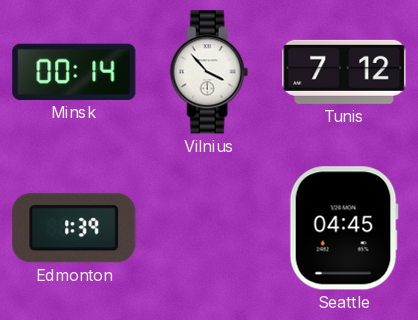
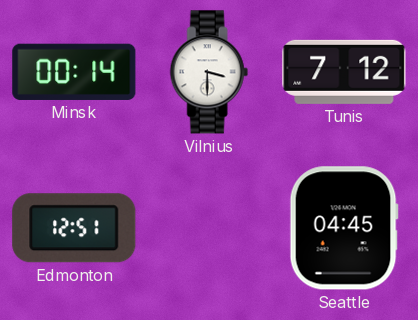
Vilnius: 3:53 -> 3:30
Edmonton: 1:39 -> 12:51
